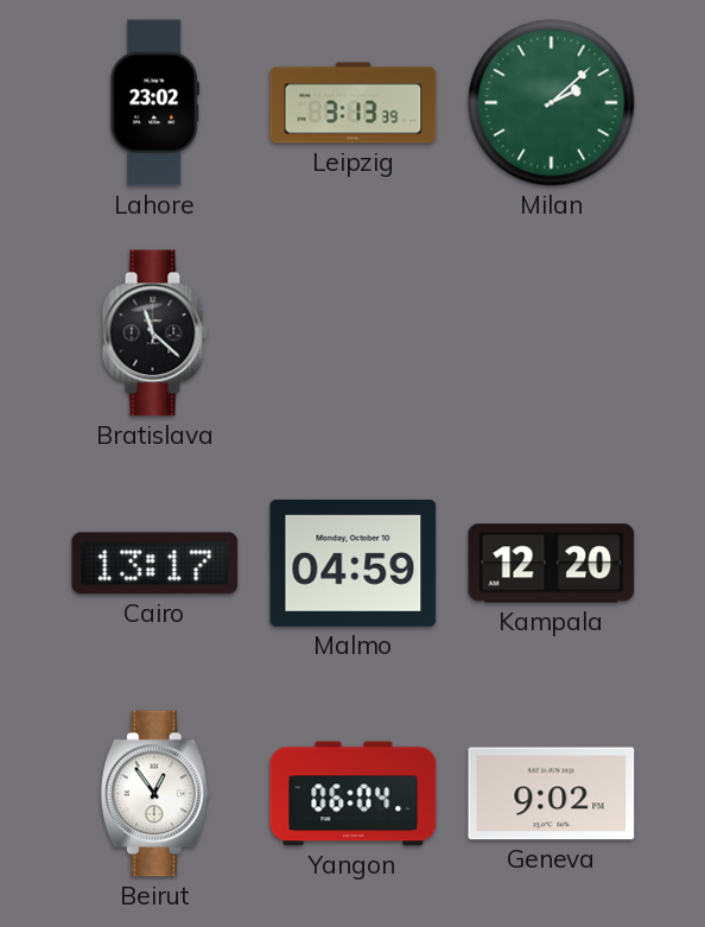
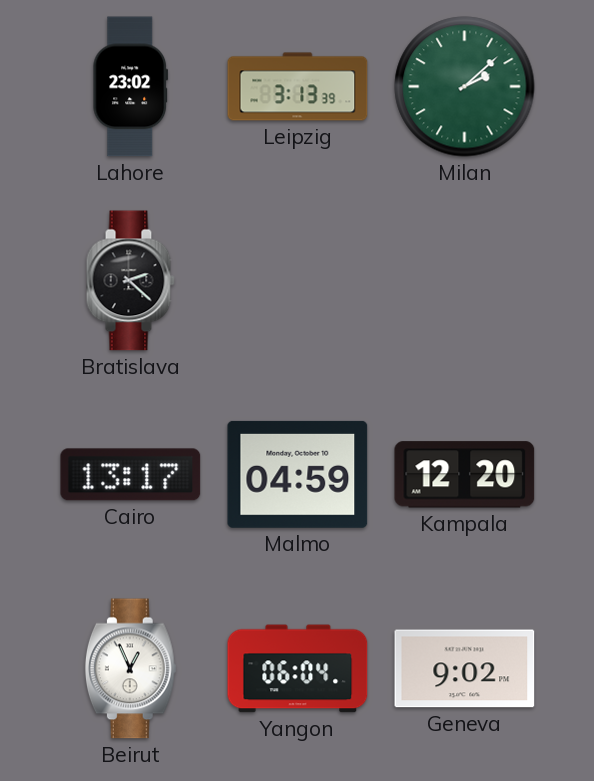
Bratislava: 11:22 -> 2:22
Beirut: 12:54 -> 12:56
